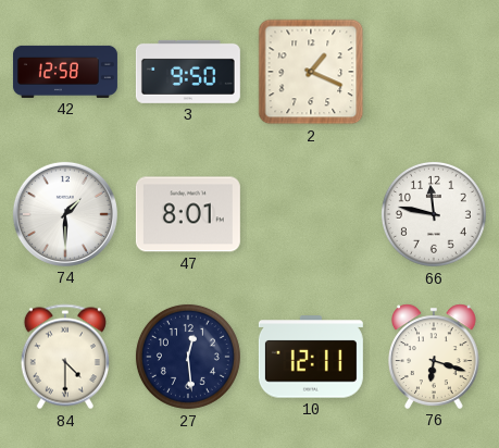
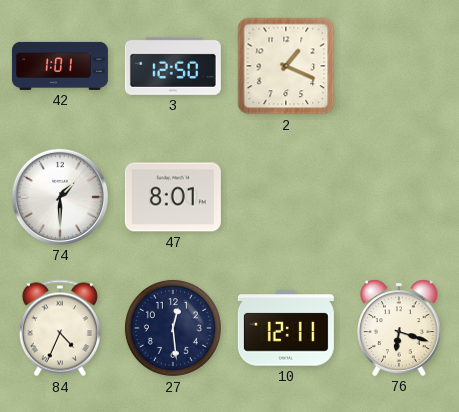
42: 12:58 -> 1:01
3: 9:50 -> 12:50
66: 11:47 -> none
84: 4:30 -> 4:34
